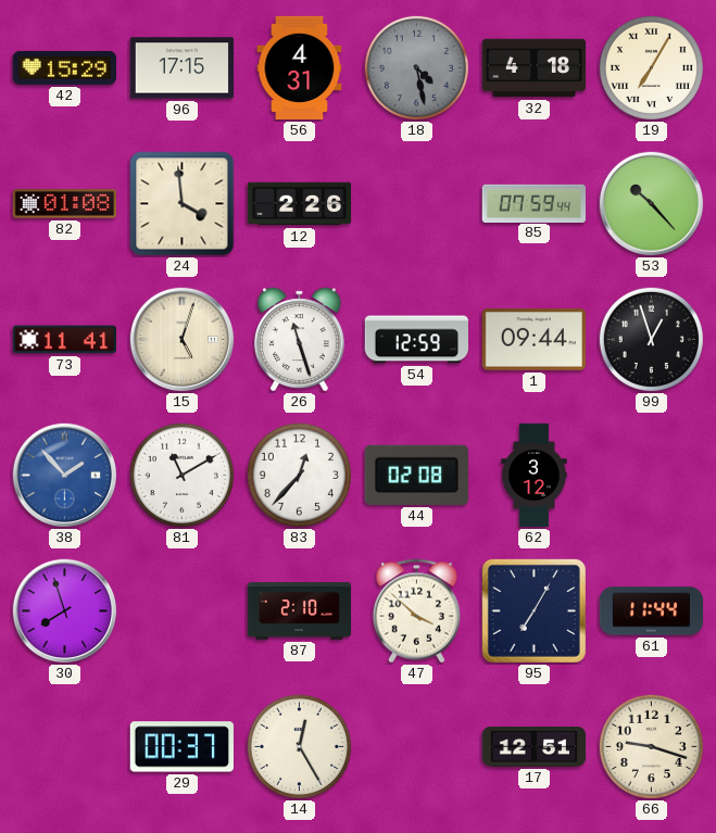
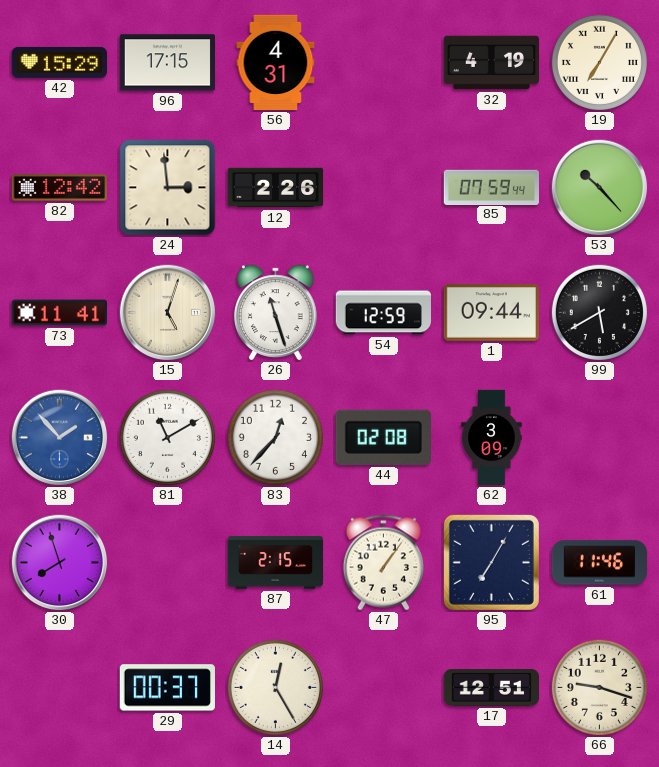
18: 4:28 -> none
32: 4:18 -> 4:19
82: 01:08 -> 12:42
24: 3:59 -> 2:59
99: 12:57 -> 5:40
62: 3:12 -> 3:09
87: 2:10 -> 2:15
47: 3:52 -> 1:06
61: 11:44 -> 11:46
